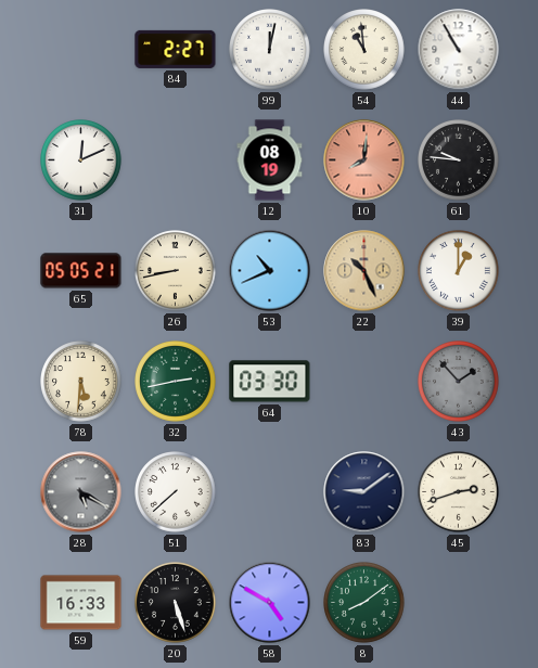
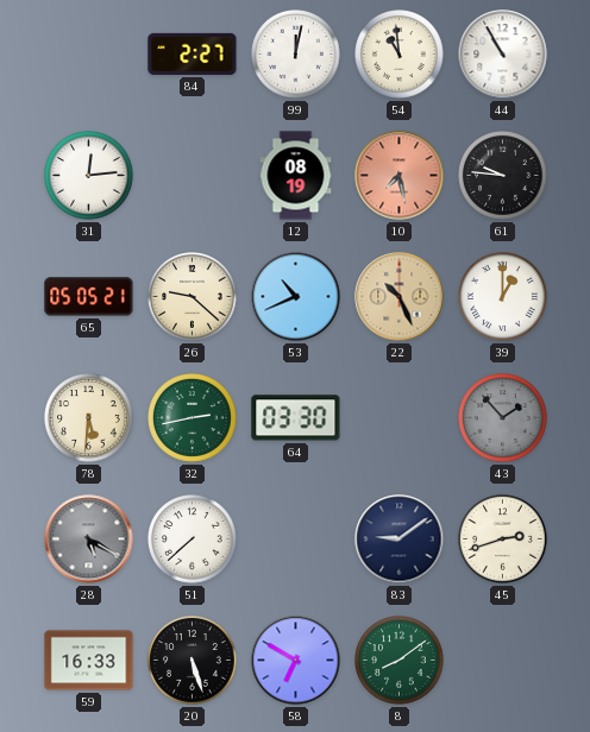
31: 12:11 -> 12:14
10: 8:01 -> 7:28
26: 8:43 -> 9:22
58: 4:50 -> 6:50
